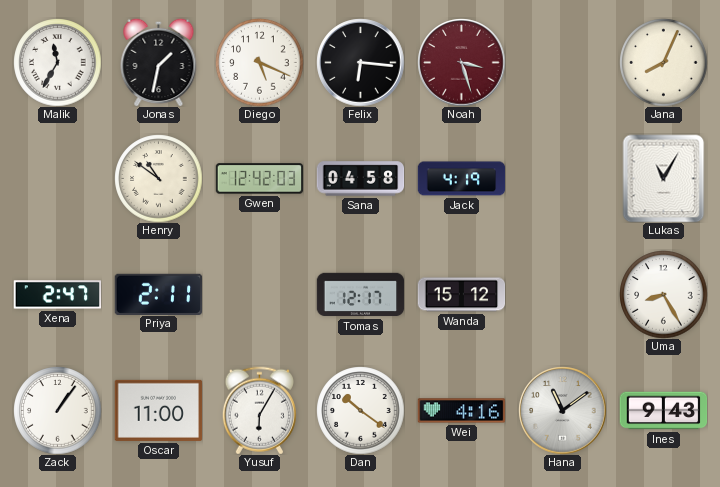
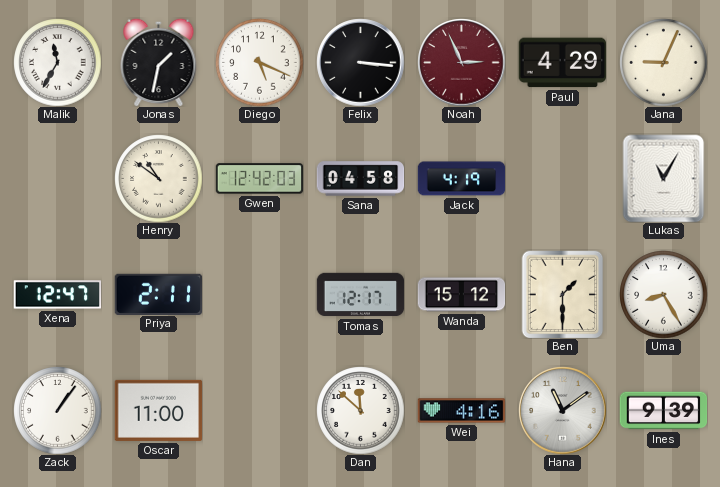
Felix: 6:16 -> 3:16
Noah: 3:27 -> 2:56
Paul: none -> 4:29
Jana: 8:04 -> 9:04
Xena: 2:47 -> 12:47
Ben: none -> 1:30
Yusuf: 6:05 -> none
Dan: 10:21 -> 11:52
Ines: 9:43 -> 9:39
